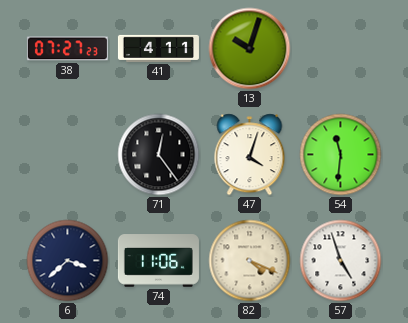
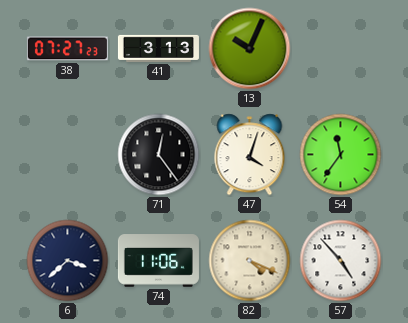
41: 4:11 -> 3:13
13: 10:03 -> 10:04
54: 11:31 -> 11:36
57: 4:57 -> 4:53
